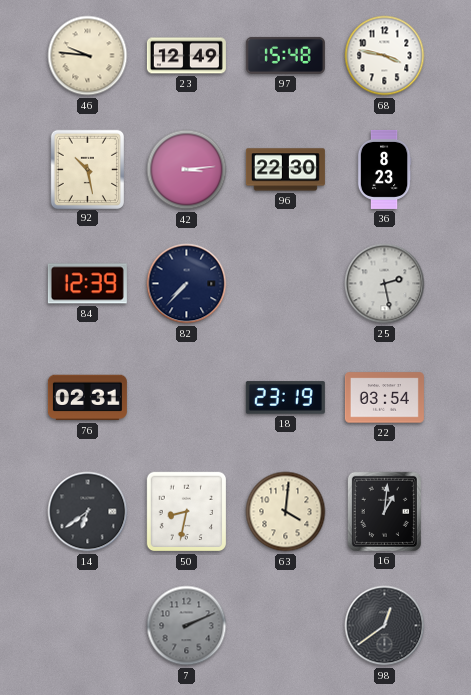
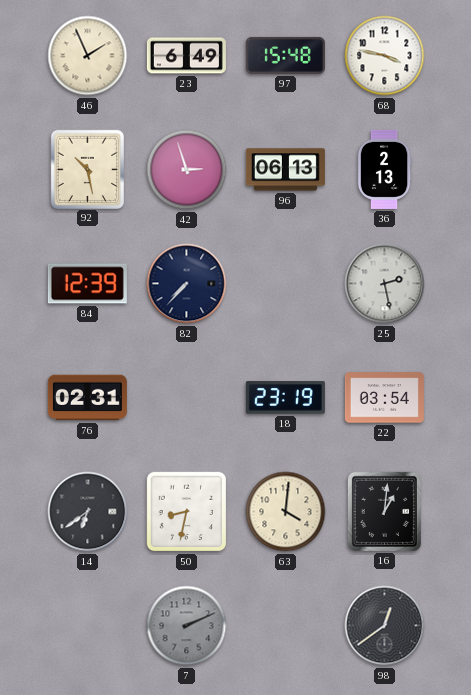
46: 9:46 -> 1:56
23: 12:49 -> 6:49
42: 3:14 -> 2:57
96: 22:30 -> 06:13
36: 8:23 -> 2:13
